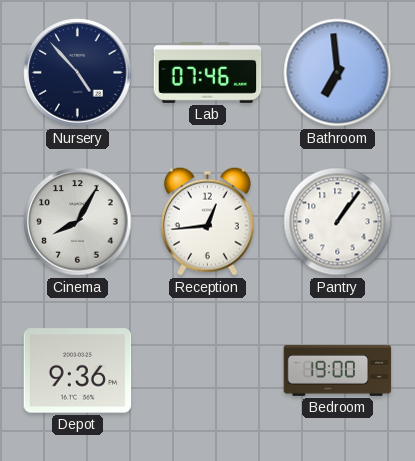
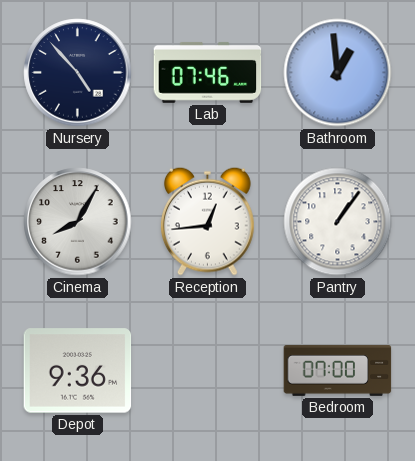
Bathroom: 6:59 -> 12:59
Bedroom: 19:00 -> 07:00
